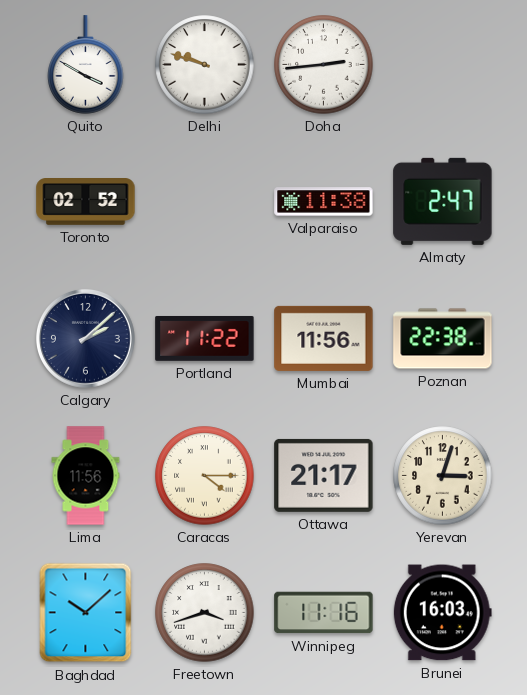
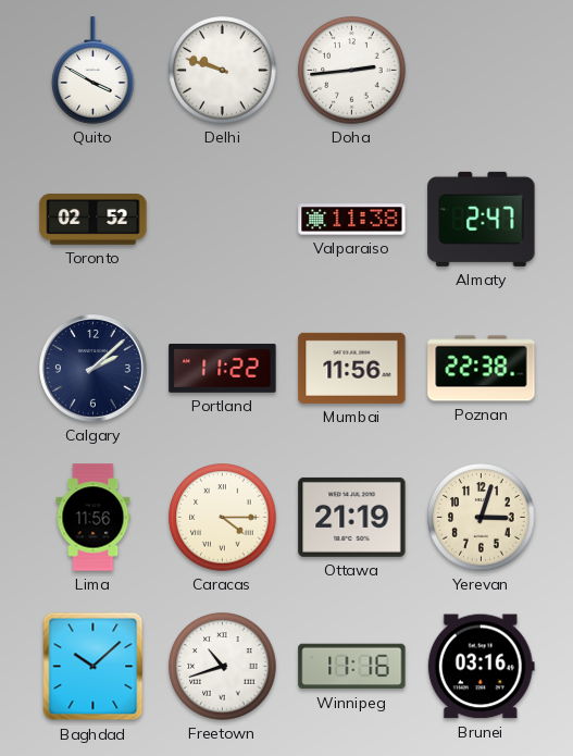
Ottawa: 21:17 -> 21:19
Freetown: 3:42 -> 10:42
Brunei: 16:03 -> 03:16
